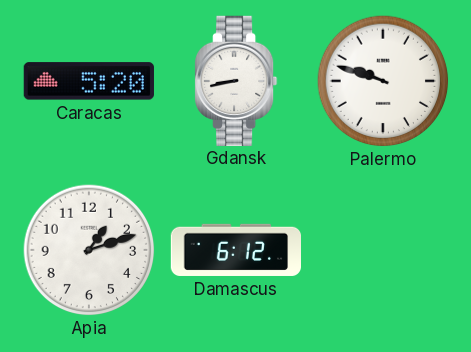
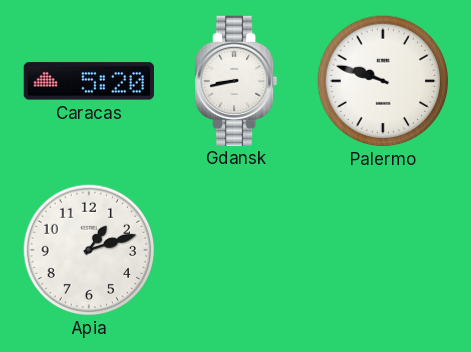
Damascus: 6:12 -> none
